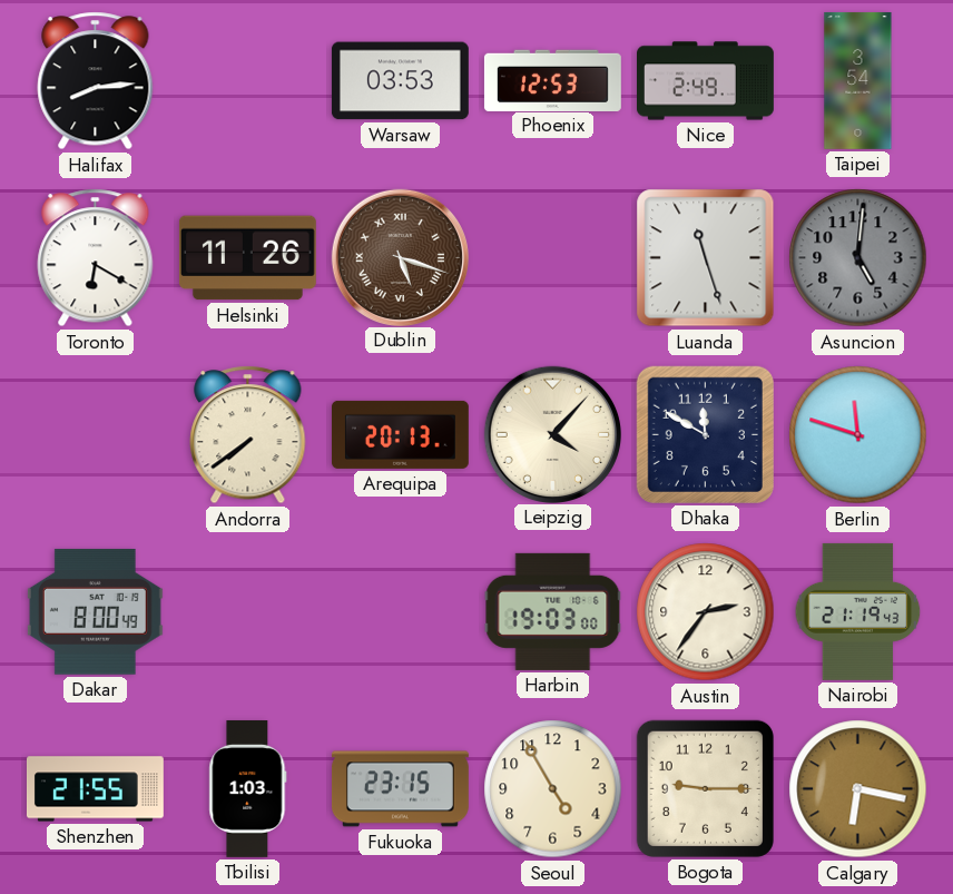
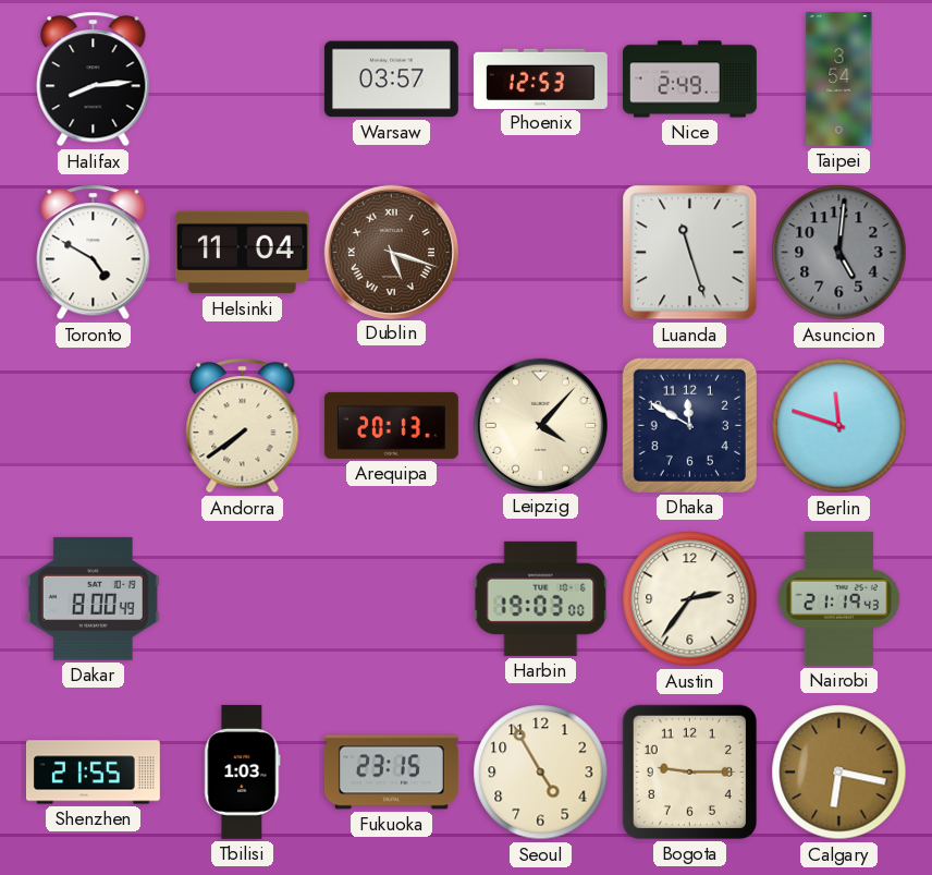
Warsaw: 03:53 -> 03:57
Toronto: 6:20 -> 4:50
Helsinki: 11:26 -> 11:04
